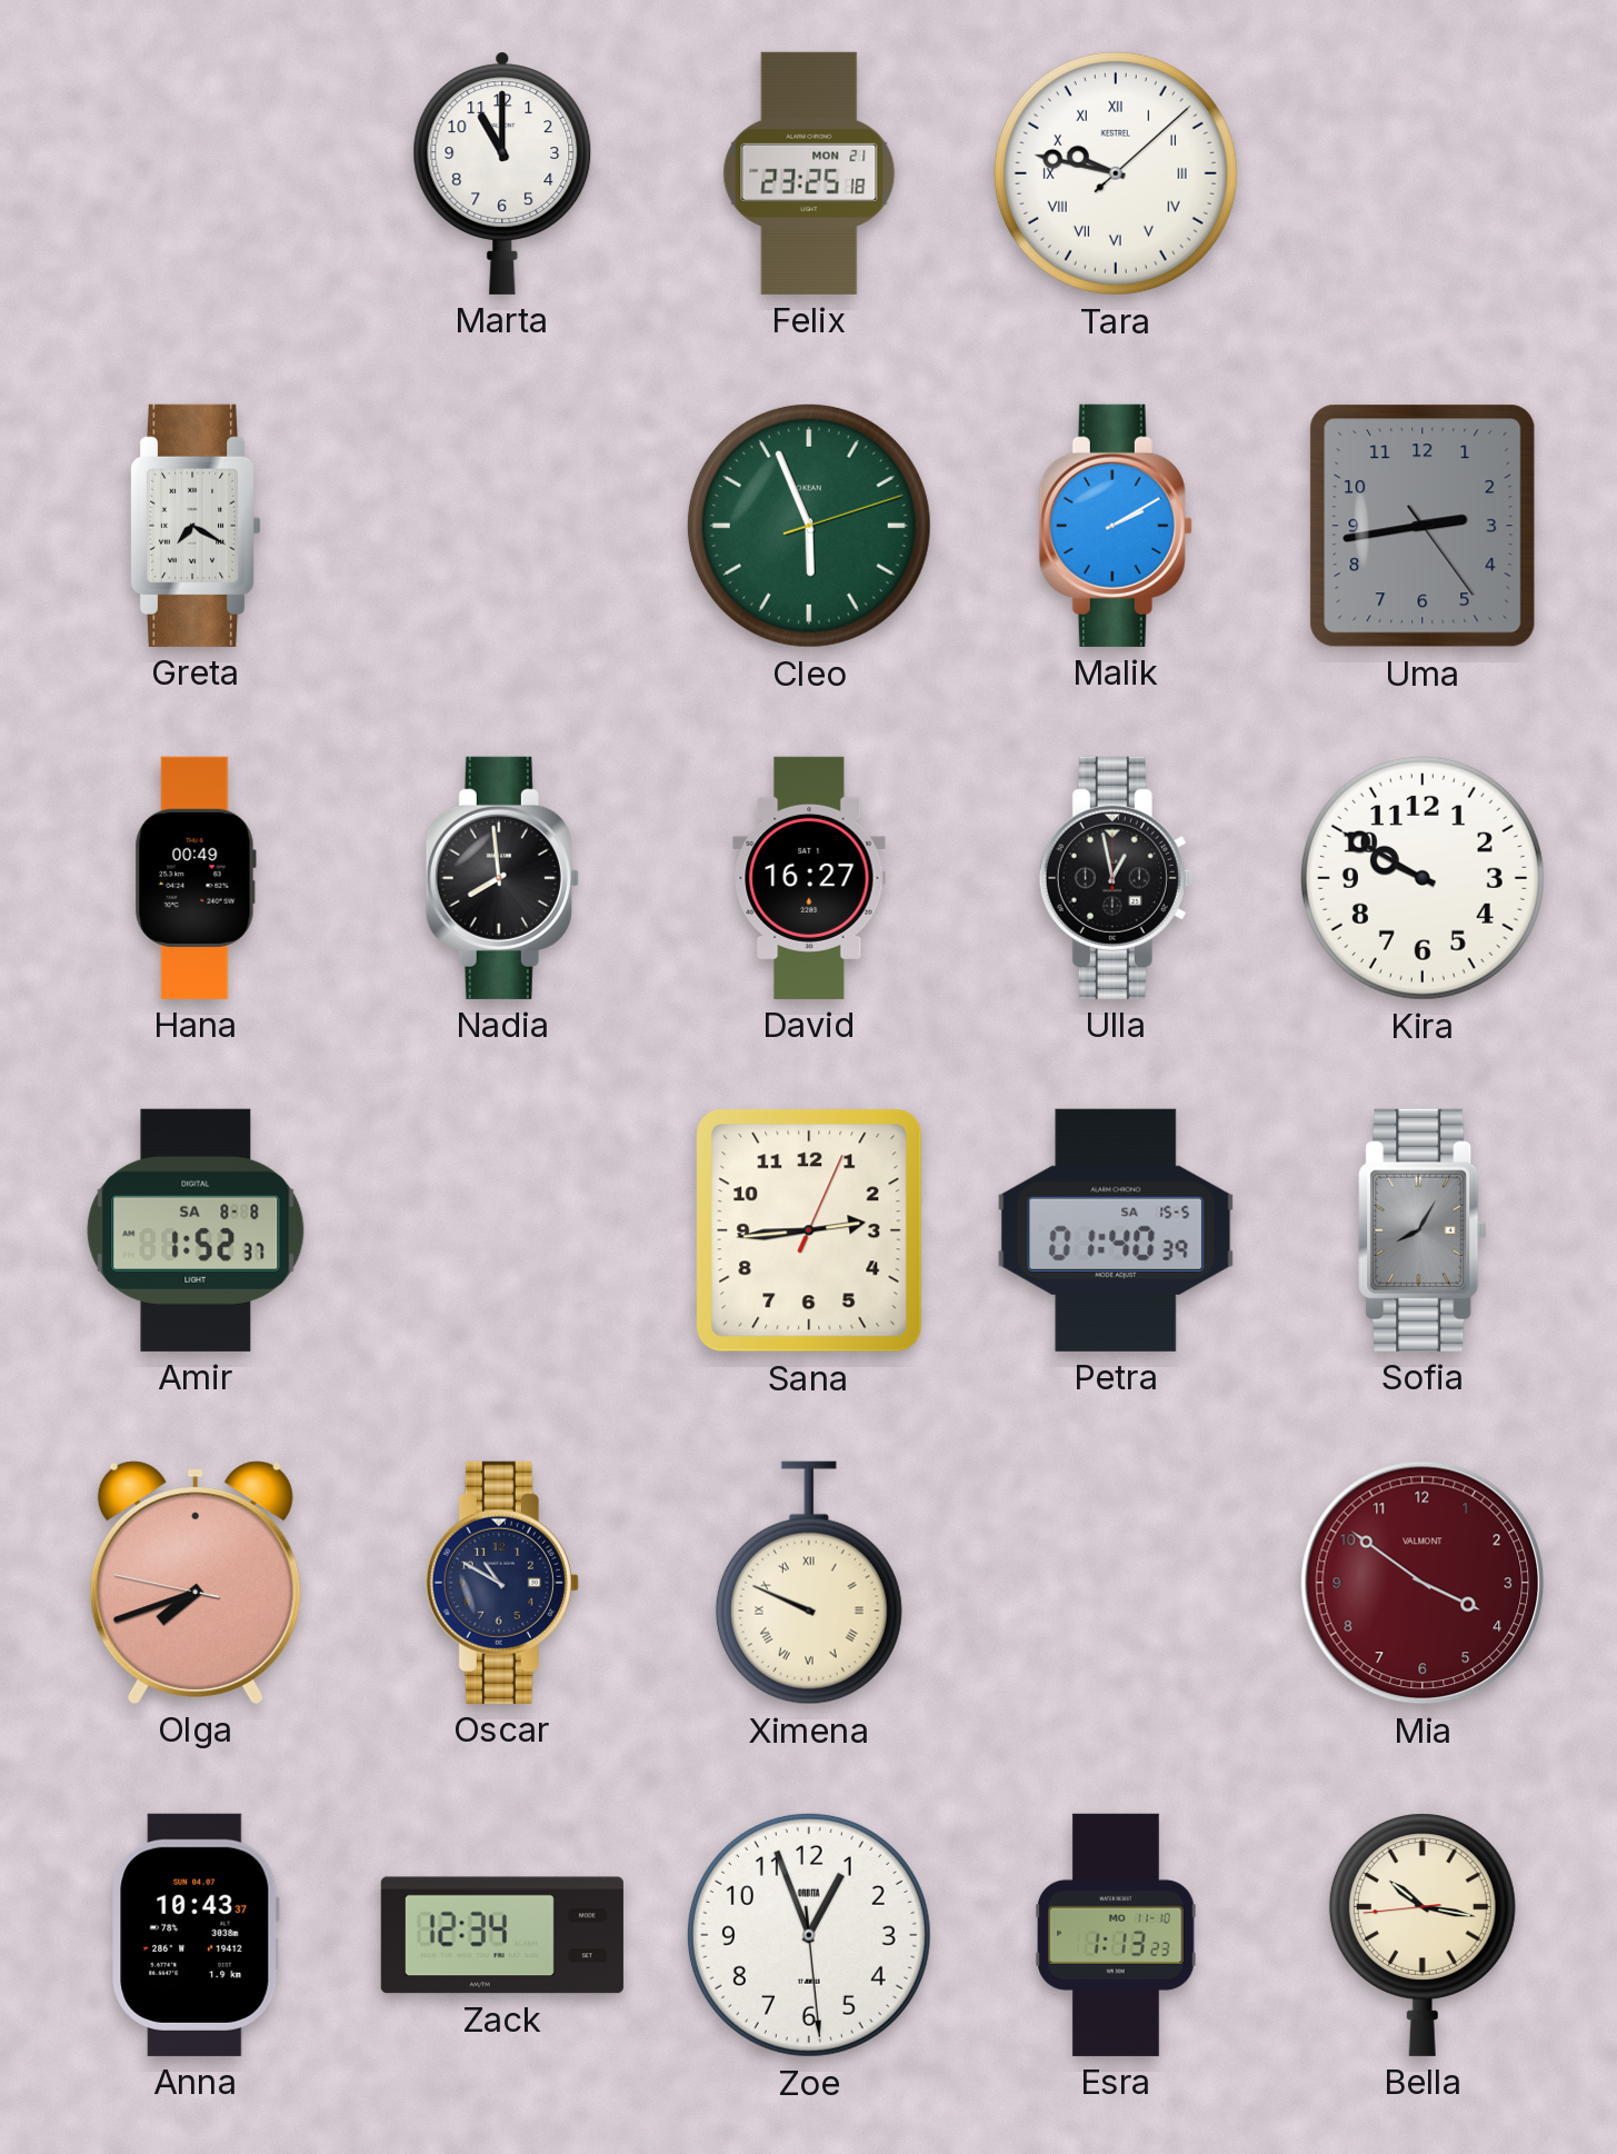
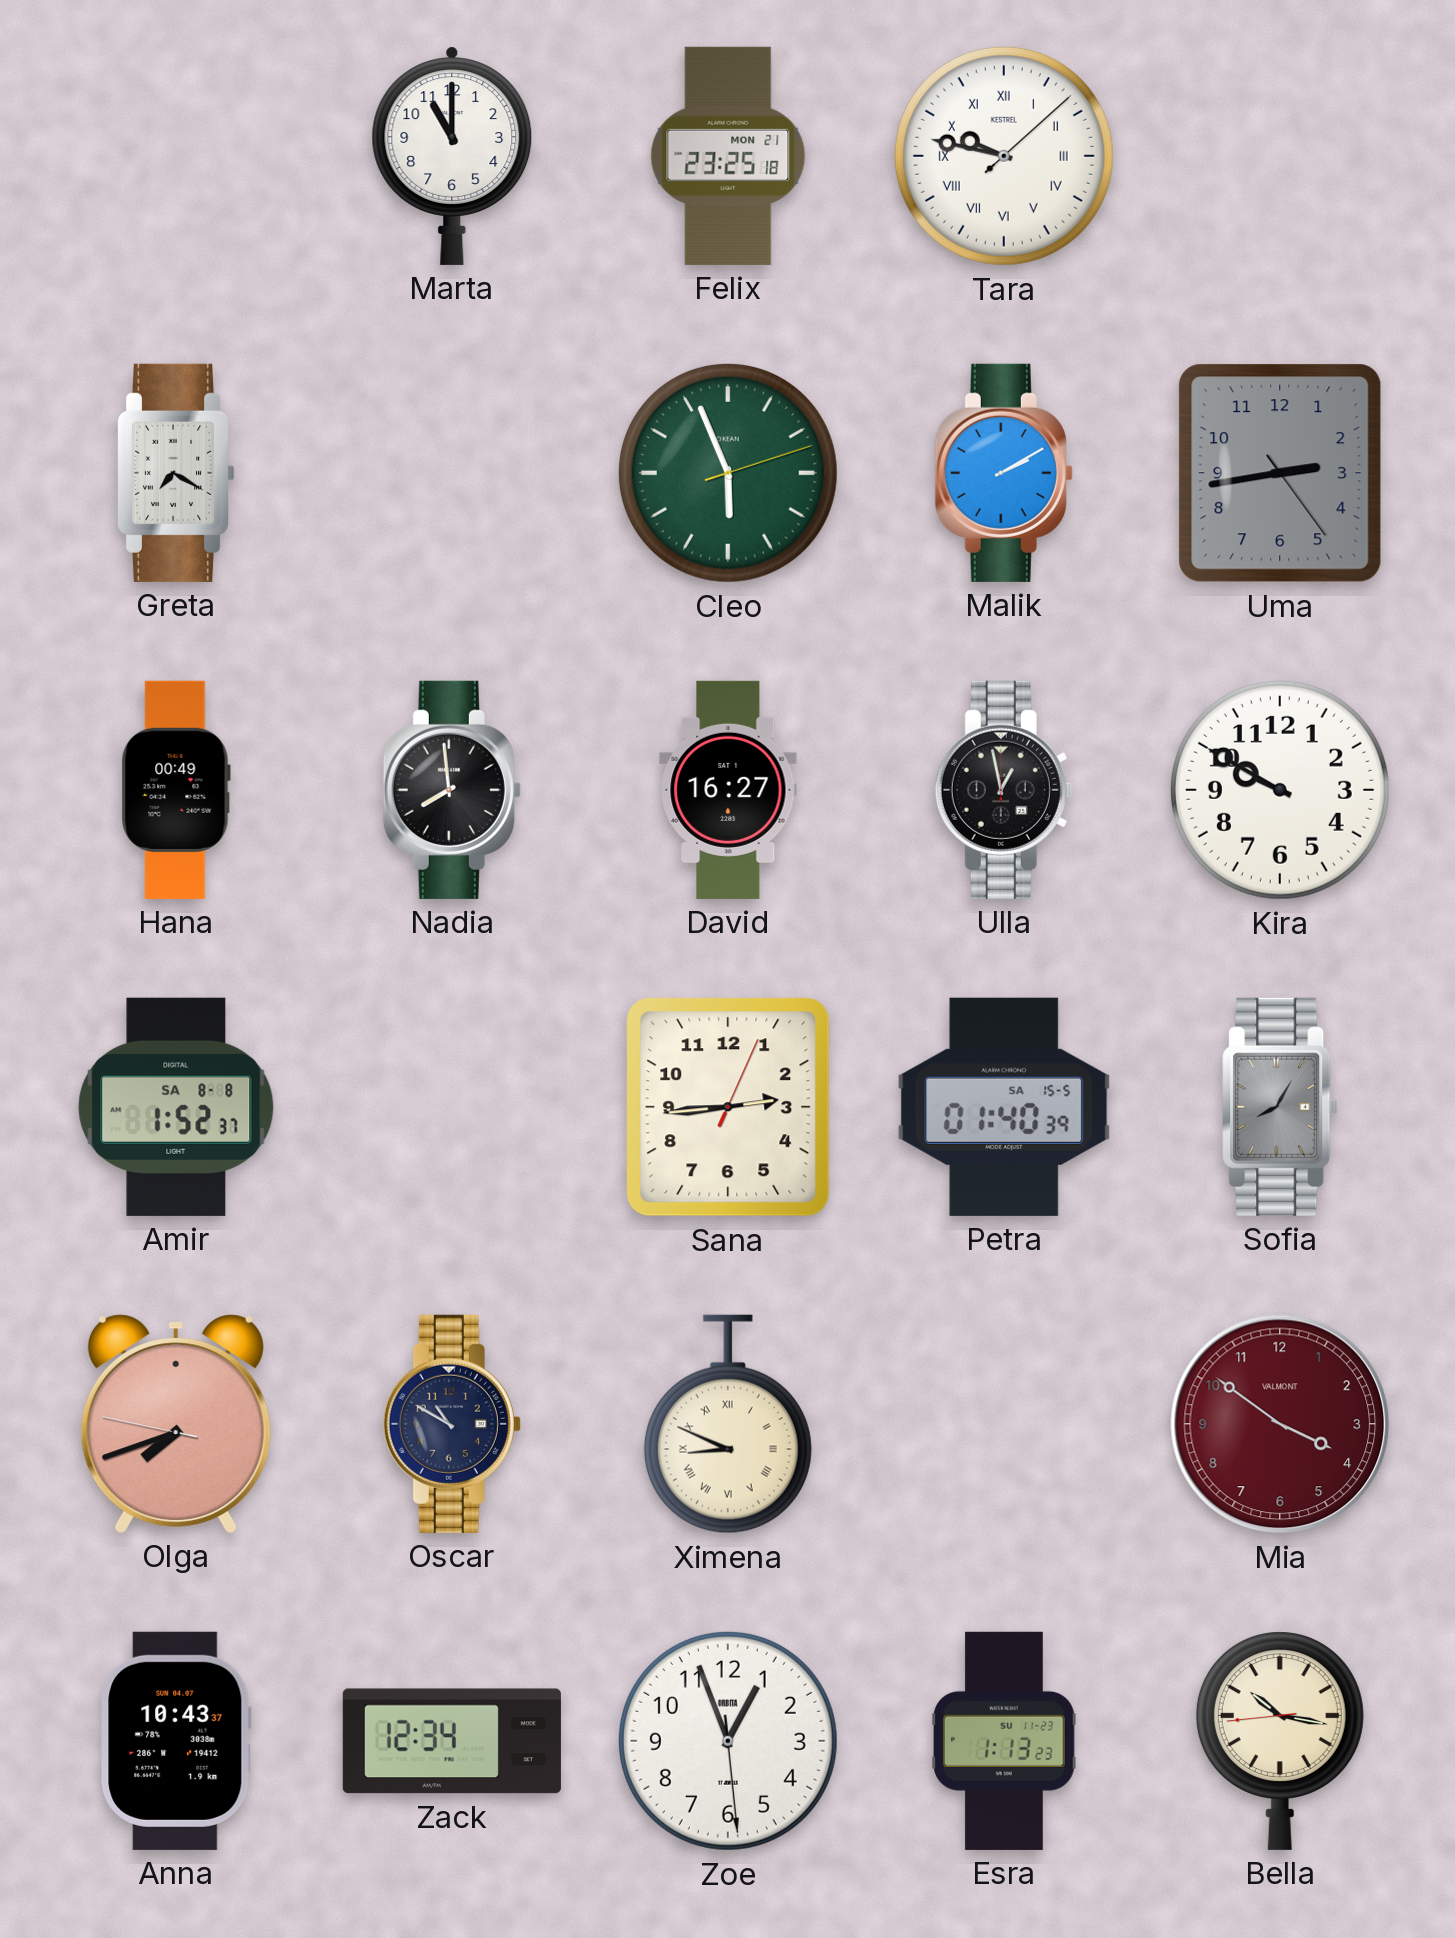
Ximena: 9:49 -> 8:49
Esra date: MO 11-10 -> SU 11-23
